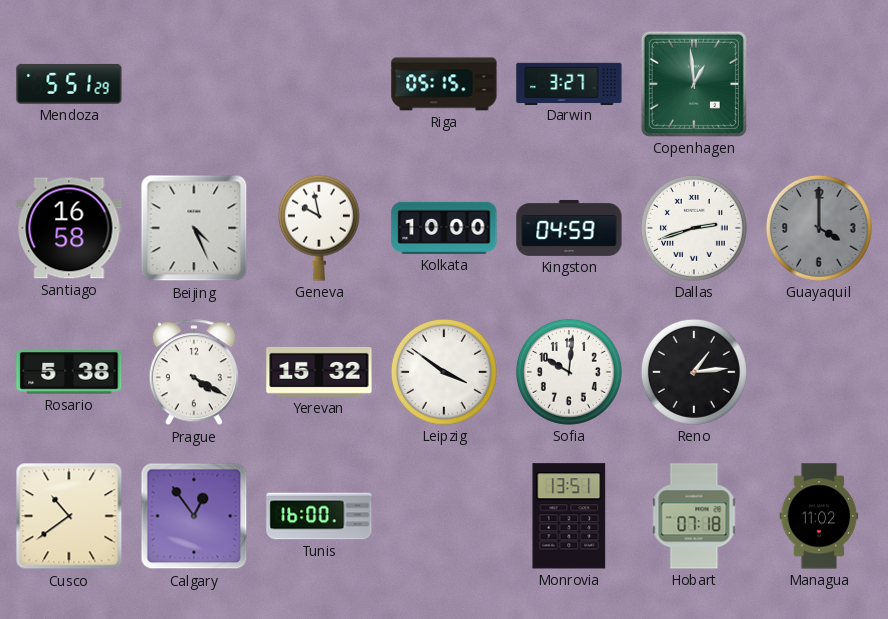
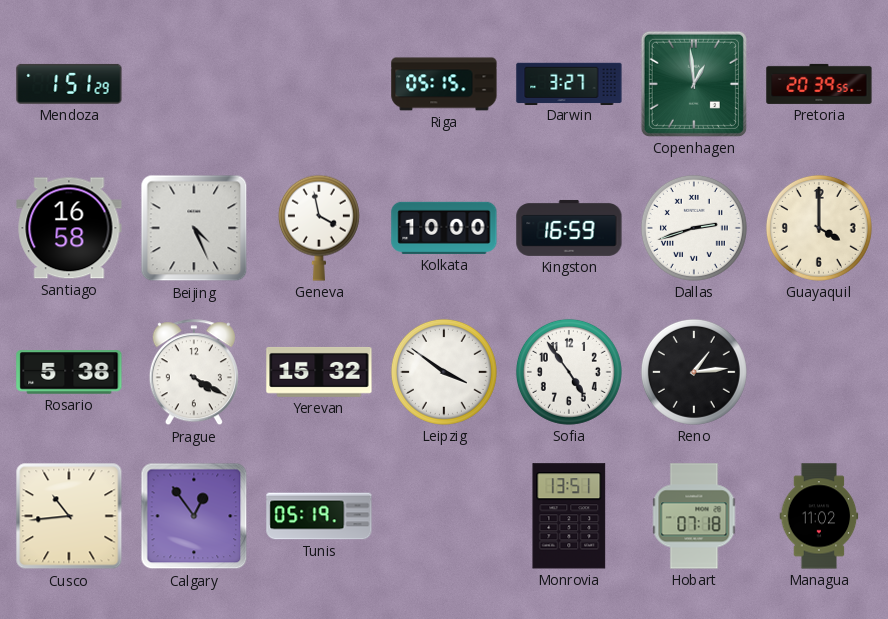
Mendoza: 5:51 -> 1:51
Pretoria: none -> 20:39
Geneva: 9:58 -> 3:58
Kingston: 04:59 -> 16:59
Guayaquil dial: grey -> cream
Sofia: 10:01 -> 4:54
Cusco: 10:39 -> 10:44
Tunis: 16:00 -> 05:19
